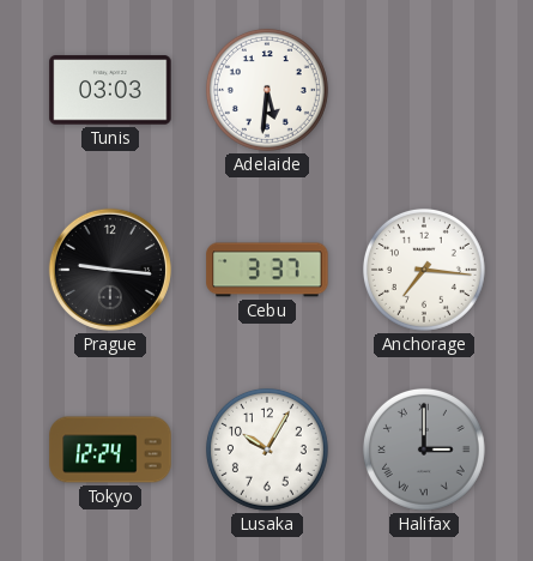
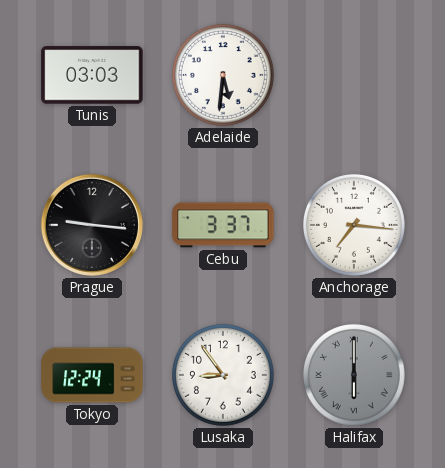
Lusaka: 10:05 -> 8:54
Halifax: 3:00 -> 6:00
